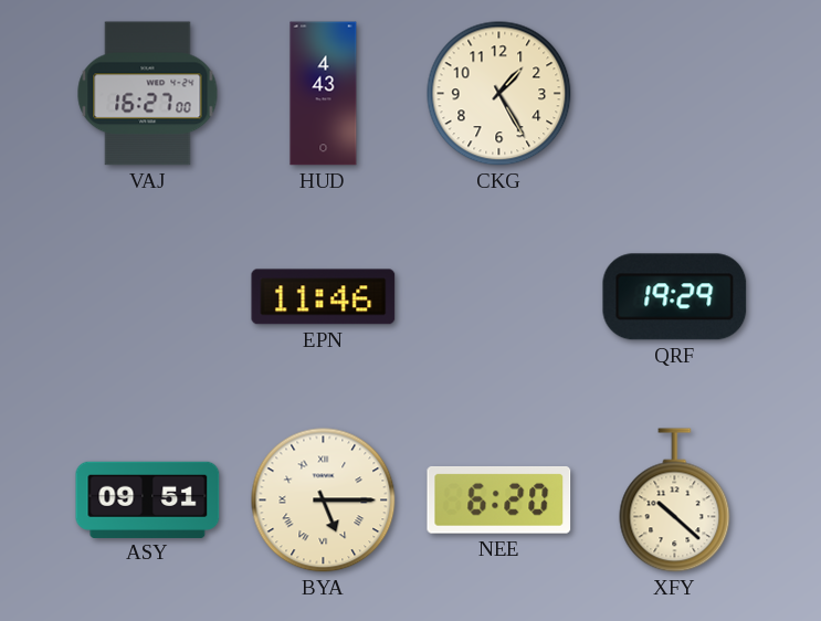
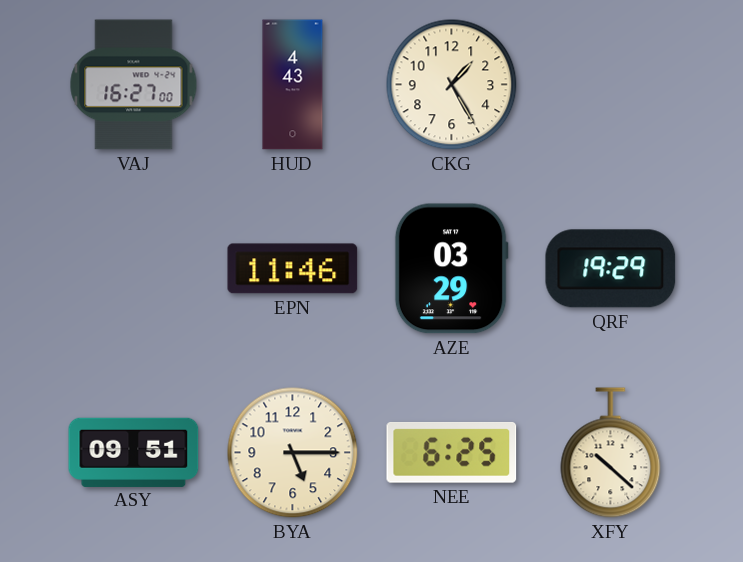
AZE: none -> 03:29
BYA numerals: Roman -> Arabic
NEE: 6:20 -> 6:25
